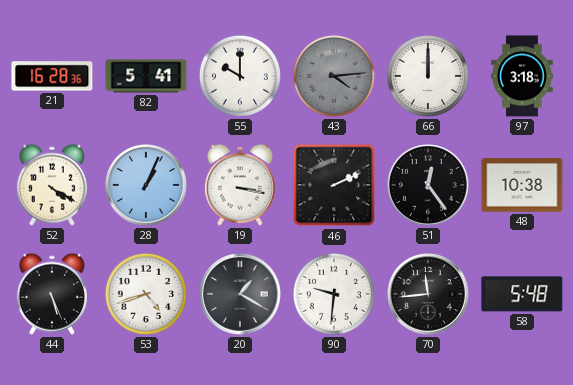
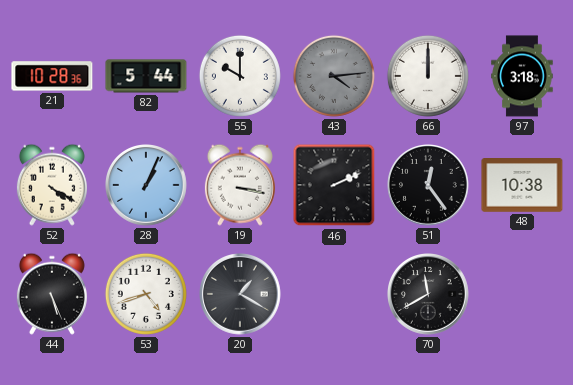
21: 16:28 -> 10:28
82: 5:41 -> 5:44
90: 9:31 -> none
70: 11:44 -> 11:40
58: 5:48 -> none
